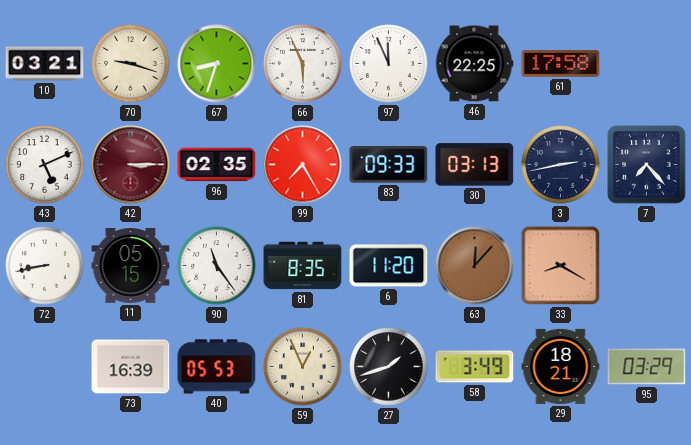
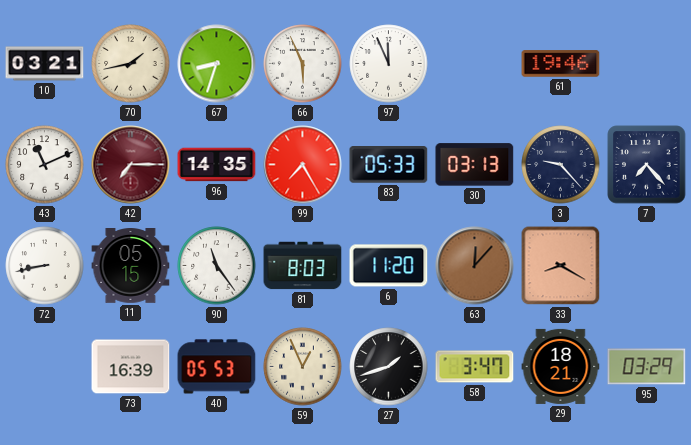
70: 9:18 -> 1:43
46: 22:25 -> none
61: 17:58 -> 19:46
43: 5:11 -> 11:11
42: 3:15 -> 7:15
96: 02:35 -> 14:35
83: 09:33 -> 05:33
3: 2:43 -> 9:23
81: 8:35 -> 8:03
58: 3:49 -> 3:47
